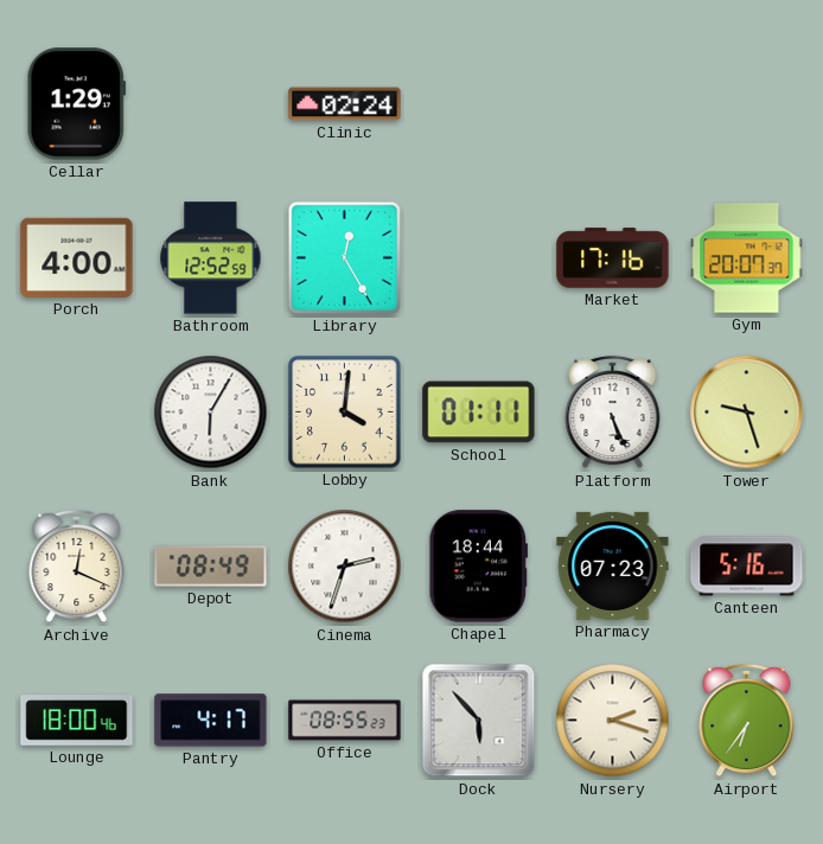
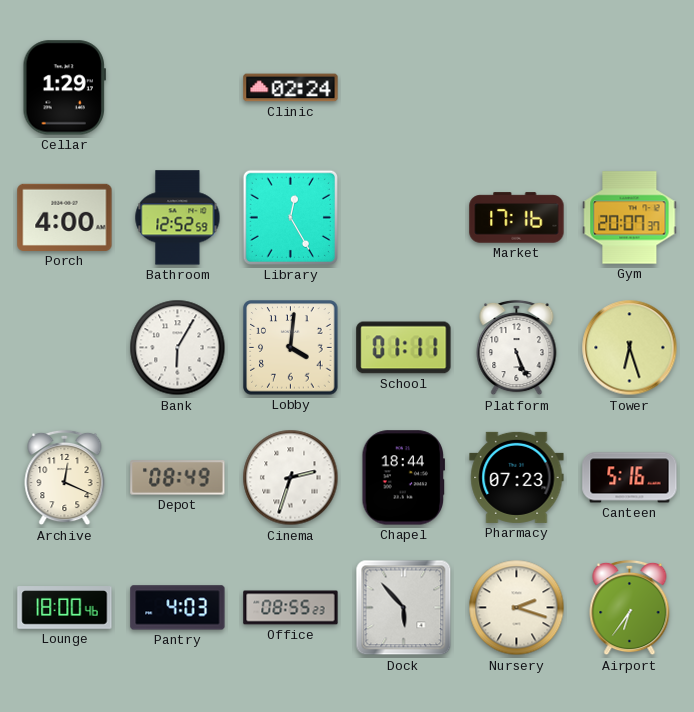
Tower: 9:27 -> 6:27
Pantry: 4:17 -> 4:03
